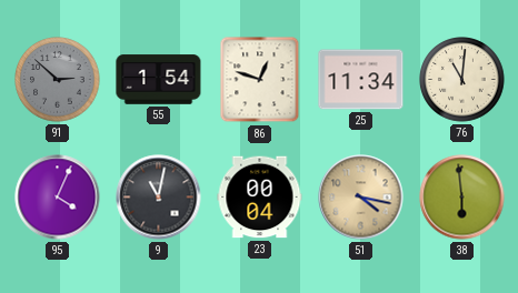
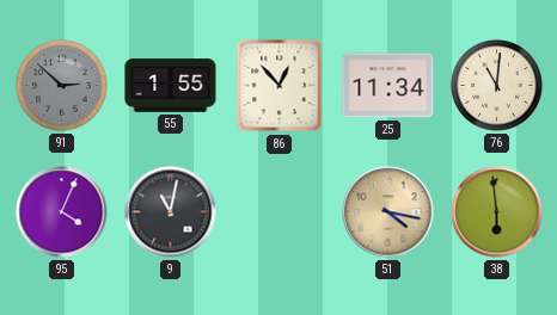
55: 1:54 -> 1:55
86: 12:48 -> 12:53
23: 00:04 -> none
